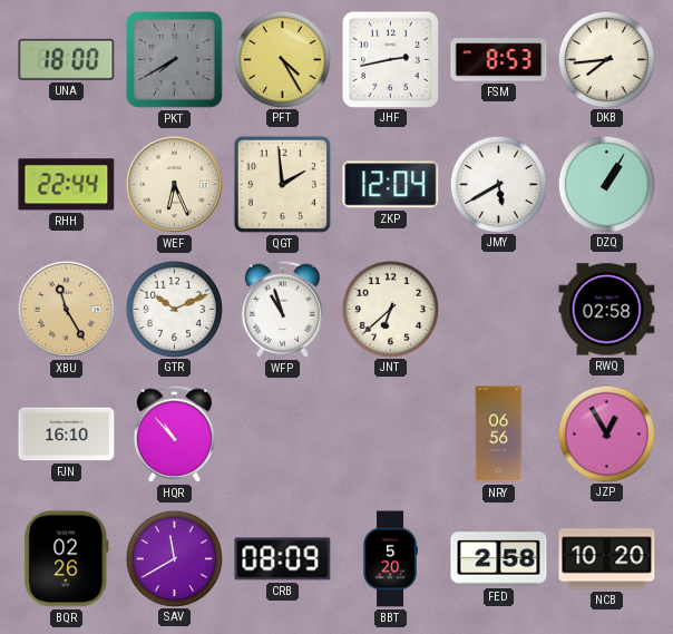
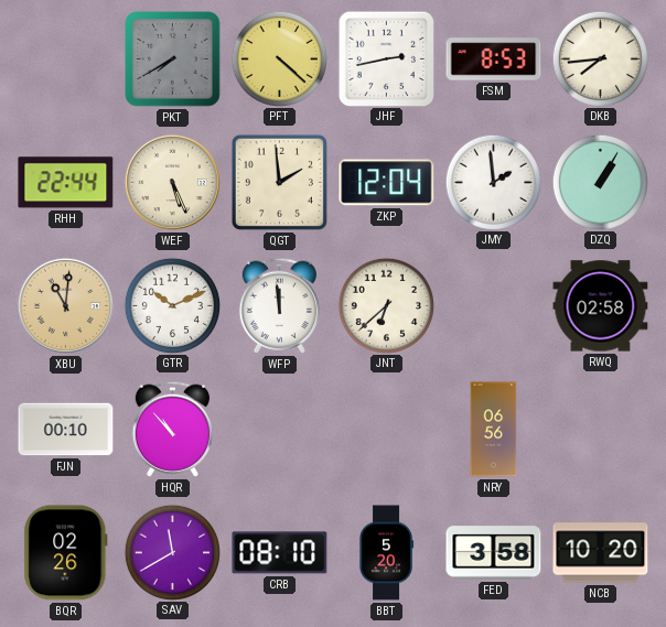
UNA: 18:00 -> none
PFT: 4:25 -> 4:22
WEF: 6:26 -> 5:26
JMY: 5:40 -> 1:59
XBU: 11:25 -> 11:01
WFP: 10:57 -> 11:59
FJN: 16:10 -> 00:10
JZP: 12:55 -> none
CRB: 08:09 -> 08:10
FED: 2:58 -> 3:58
